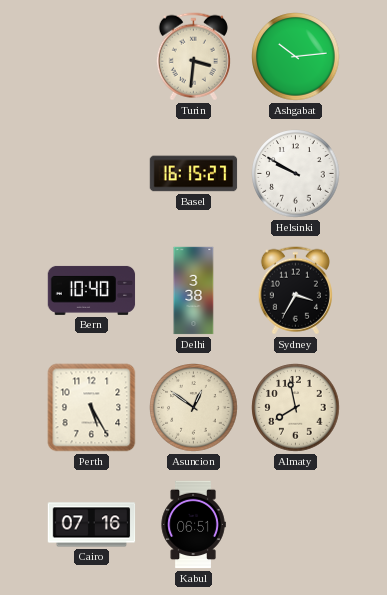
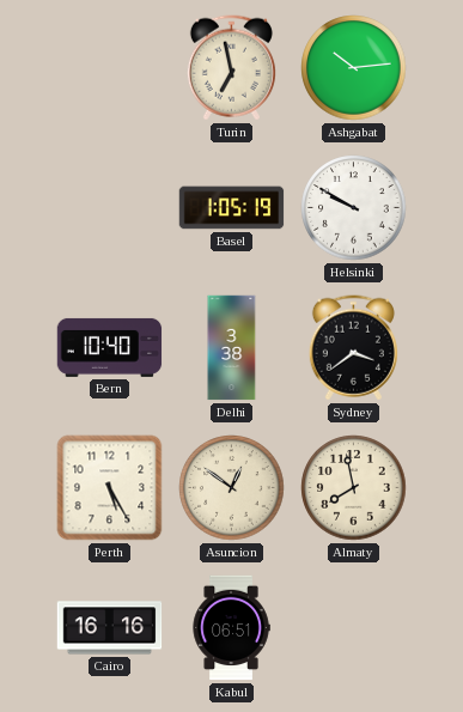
Turin: 3:31 -> 6:58
Basel: 16:15 -> 1:05
Sydney: 3:35 -> 3:39
Cairo: 07:16 -> 16:16
